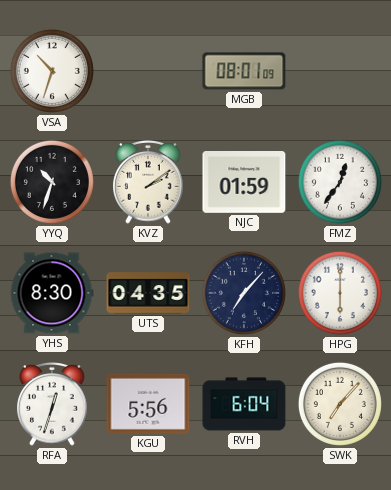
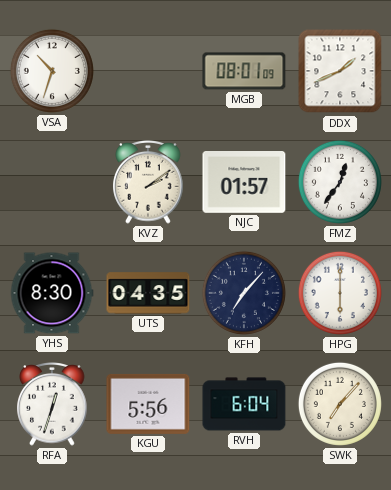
DDX: none -> 1:41
YYQ: 10:33 -> none
NJC: 01:59 -> 01:57
